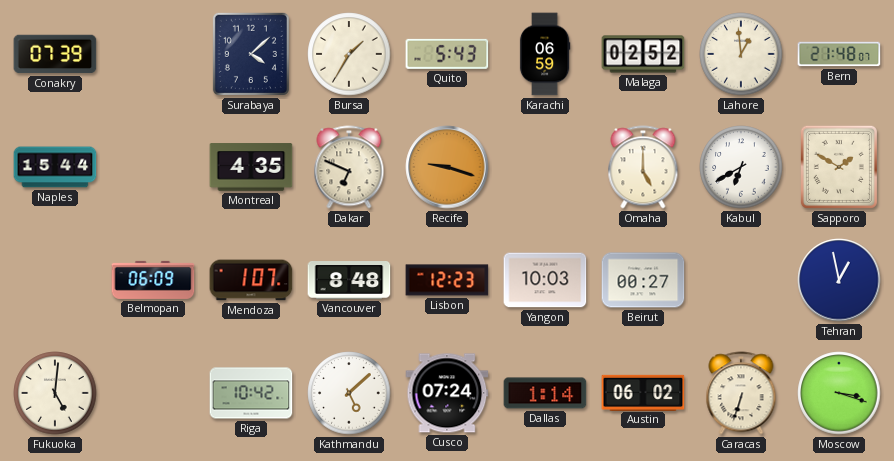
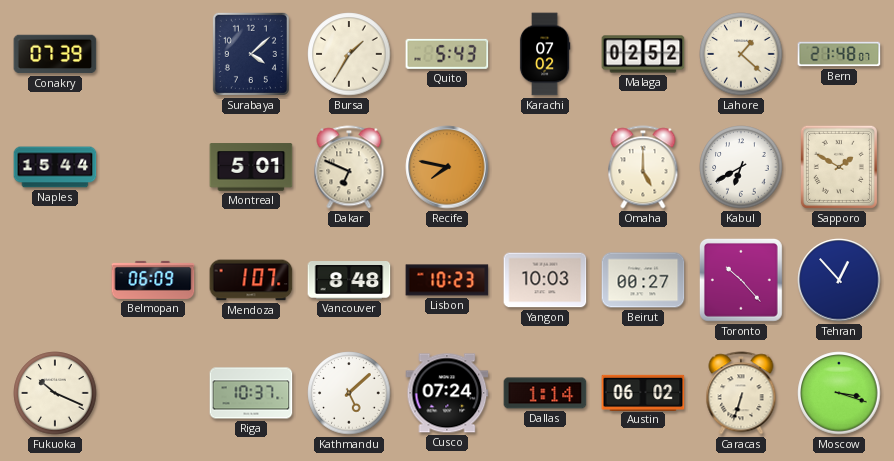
Karachi: 06:59 -> 07:02
Lahore: 12:59 -> 1:22
Montreal: 4:35 -> 5:01
Recife: 9:18 -> 7:47
Lisbon: 12:23 -> 10:23
Toronto: none -> 10:23
Tehran: 12:58 -> 12:53
Fukuoka: 5:01 -> 10:19
Riga: 10:42 -> 10:37
